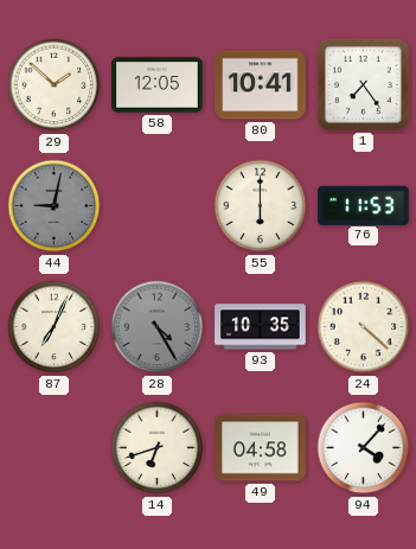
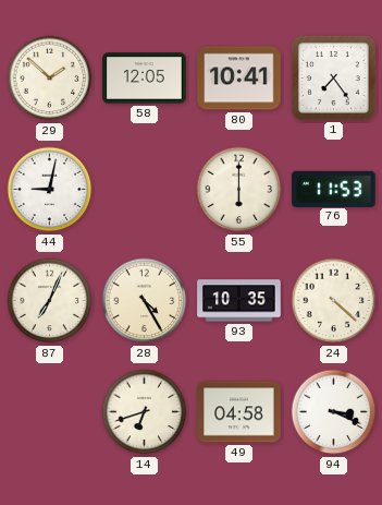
44 dial: grey -> white
28 dial: grey -> cream
94: 4:07 -> 3:19
